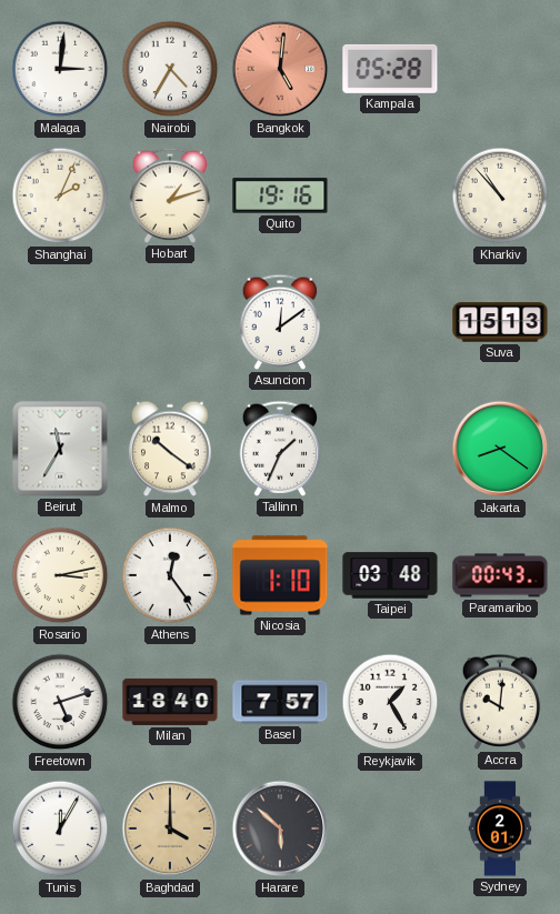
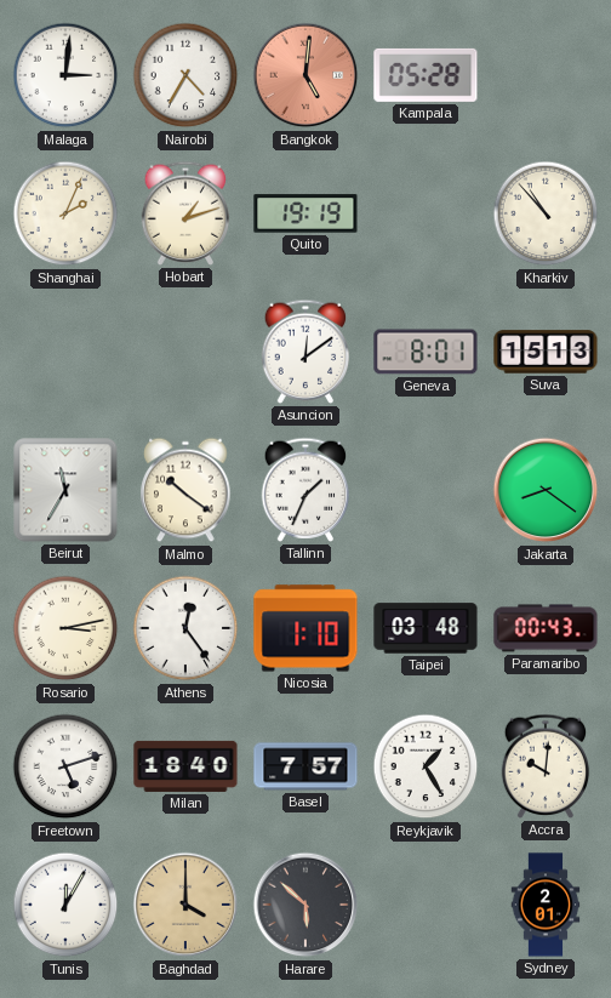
Quito: 19:16 -> 19:19
Geneva: none -> 8:01
